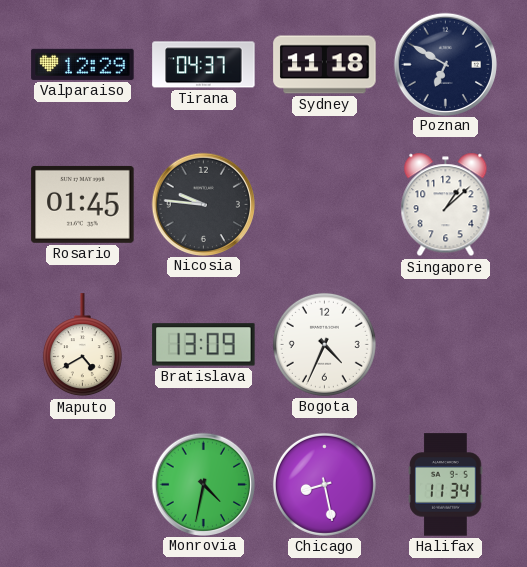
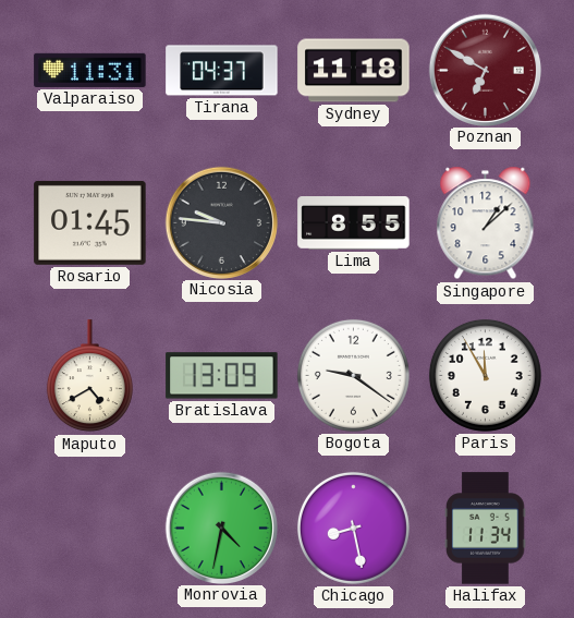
Valparaiso: 12:29 -> 11:31
Poznan dial: navy -> burgundy
Lima: none -> 8:55
Bogota: 4:34 -> 9:21
Paris: none -> 11:55
